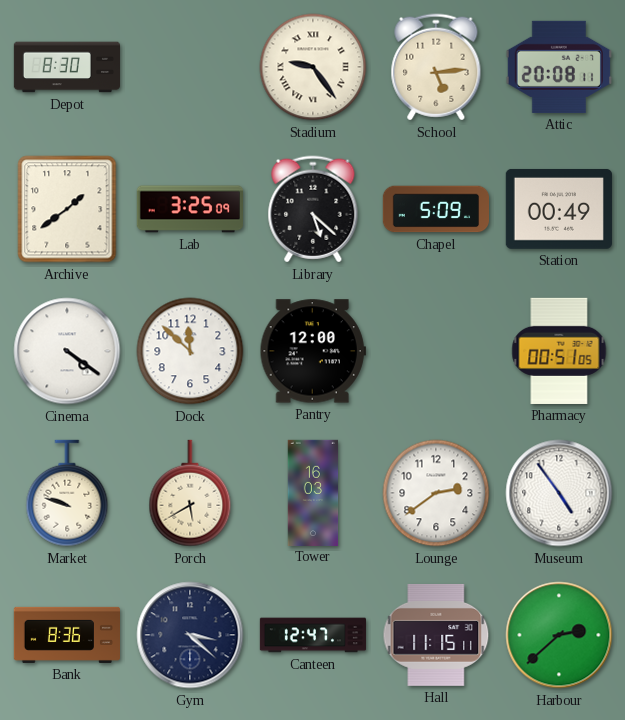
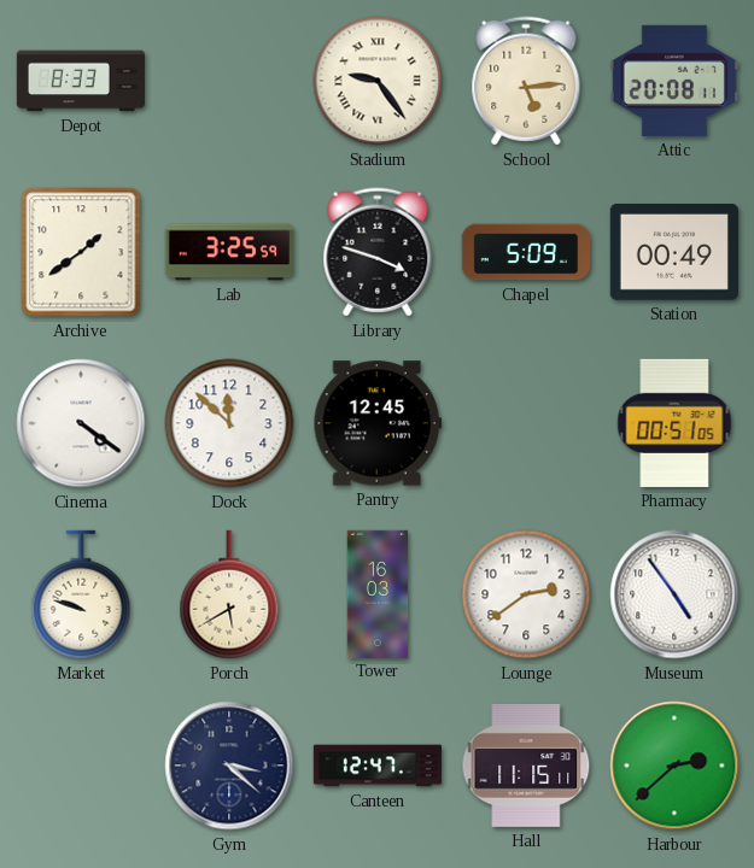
Depot: 8:30 -> 8:33
Lab: 3:25:09 -> 3:25:59
Library: 5:22 -> 3:48
Pantry: 12:00 -> 12:45
Bank: 8:36 -> none
